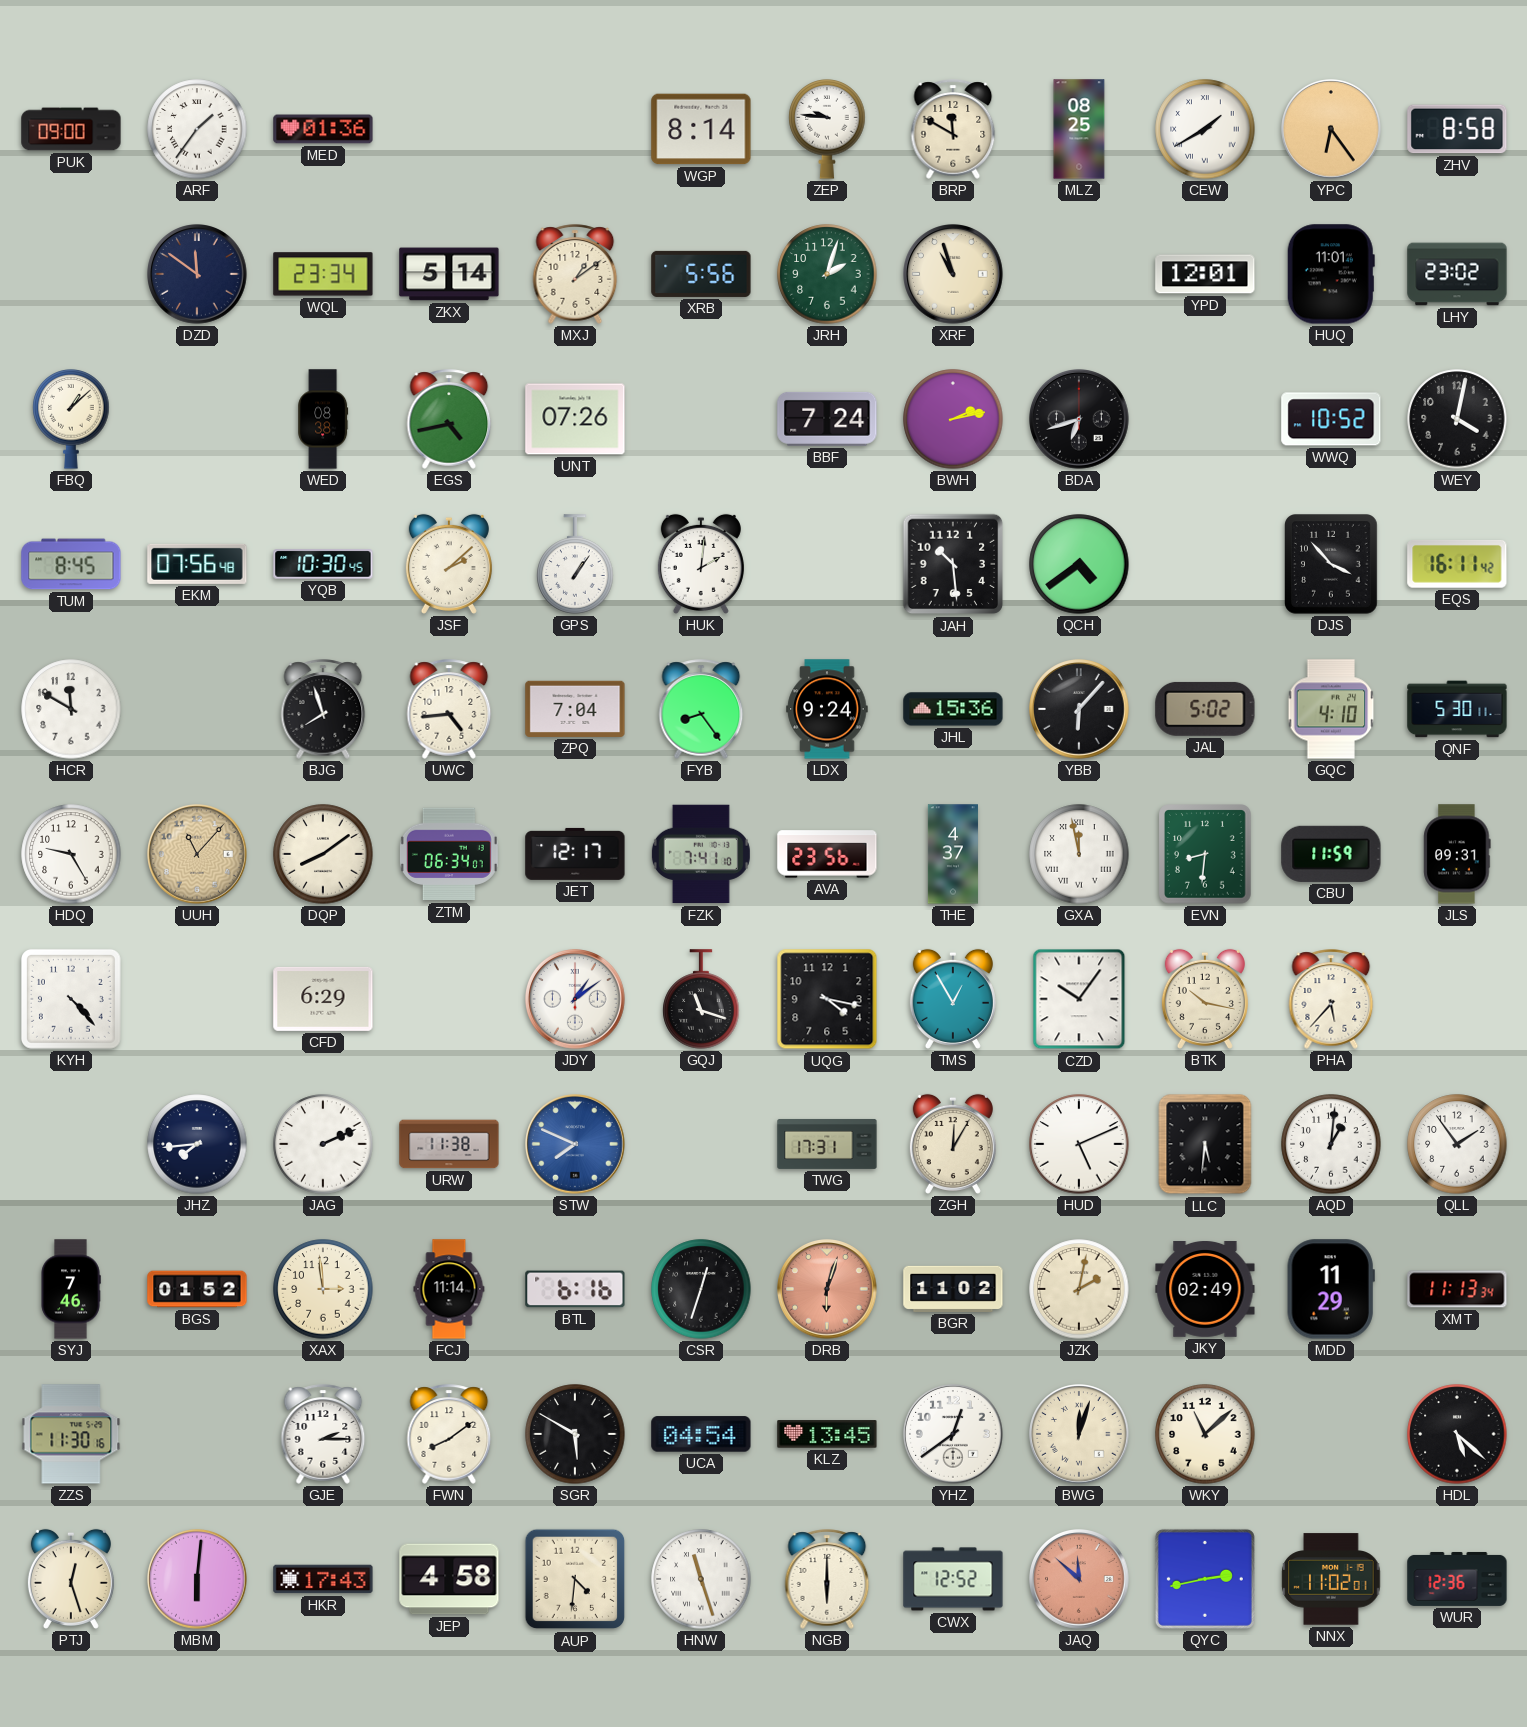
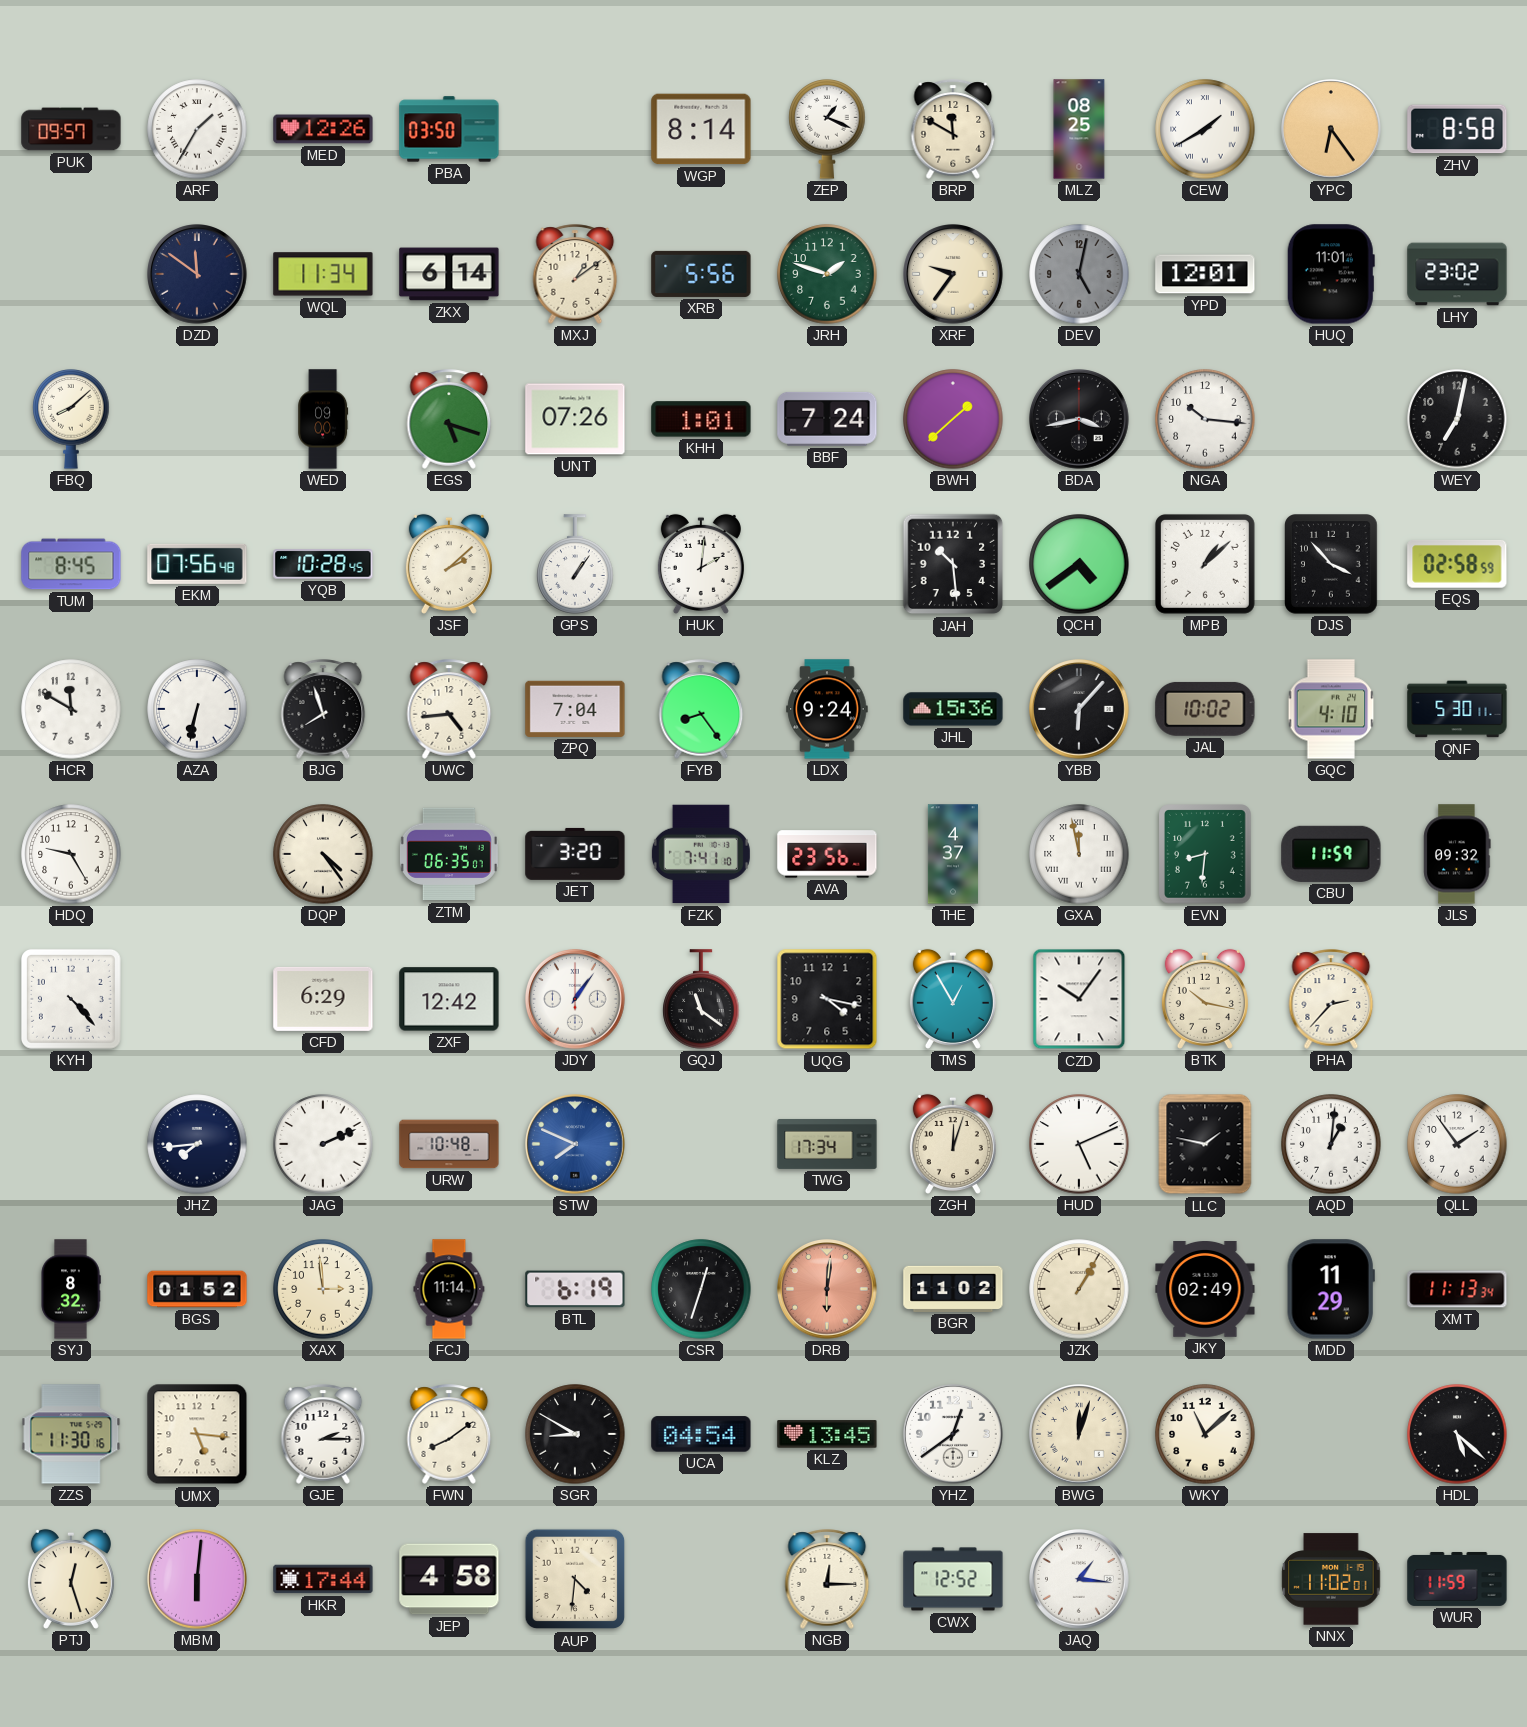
PUK: 09:00 -> 09:57
ARF: 1:36 -> 1:35
MED: 01:36 -> 12:26
PBA: none -> 03:50
ZEP: 9:46 -> 1:19
WQL: 23:34 -> 11:34
ZKX: 5:14 -> 6:14
JRH: 2:03 -> 1:48
XRF: 10:57 -> 9:36
DEV: none -> 5:02
FBQ: 1:08 -> 8:08
WED: 08:38 -> 09:00
EGS: 4:43 -> 5:18
KHH: none -> 1:01
BWH: 2:13 -> 1:38
BDA: 6:42 -> 3:43
NGA: none -> 10:16
WWQ: 10:52 -> none
WEY: 4:02 -> 7:02
YQB: 10:30 -> 10:28
MPB: none -> 1:08
EQS: 16:11 -> 02:58
AZA: none -> 6:32
JAL: 5:02 -> 10:02
UUH: 11:07 -> none
DQP: 8:09 -> 4:24
ZTM: 06:34 -> 06:35
JET: 12:17 -> 3:20
JLS: 09:31 -> 09:32
ZXF: none -> 12:42
JDY: 1:09 -> 1:06
GQJ: 11:18 -> 11:21
PHA: 5:37 -> 2:37
URW: 11:38 -> 10:48
TWG: 17:31 -> 17:34
ZGH: 12:05 -> 12:03
LLC: 5:31 -> 1:47
SYJ: 7:46 -> 8:32
BTL: 6:16 -> 6:19
DRB: 6:03 -> 6:01
JZK: 2:02 -> 1:05
UMX: none -> 5:16
SGR: 5:50 -> 8:50
HKR: 17:43 -> 17:44
HNW: 11:27 -> none
NGB: 6:00 -> 12:15
JAQ: 11:52 -> 1:16
JAQ dial: salmon -> white
QYC: 2:43 -> none
WUR: 12:36 -> 11:59
